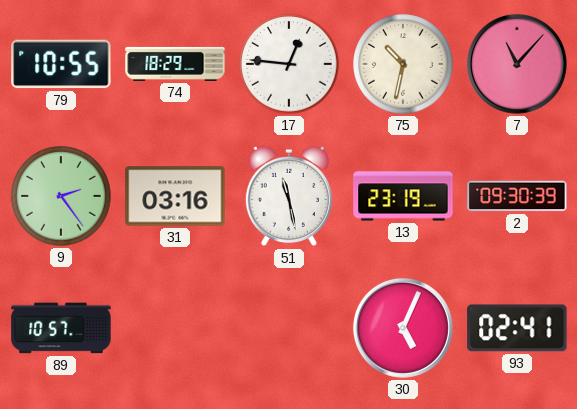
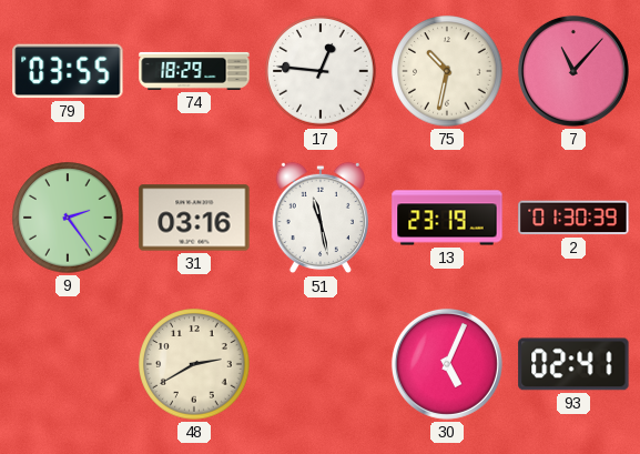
79: 10:55 -> 03:55
2: 09:30 -> 01:30
89: 10:57 -> none
48: none -> 2:40
